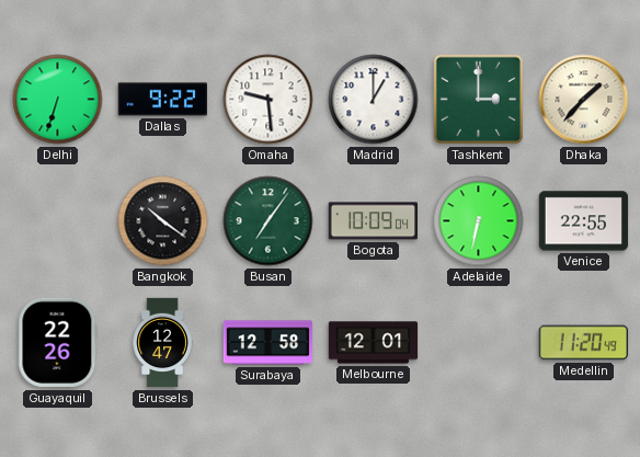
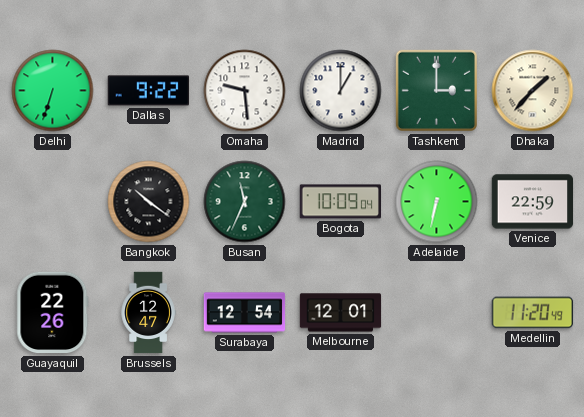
Busan: 7:06 -> 11:34
Venice: 22:55 -> 22:59
Surabaya: 12:58 -> 12:54
